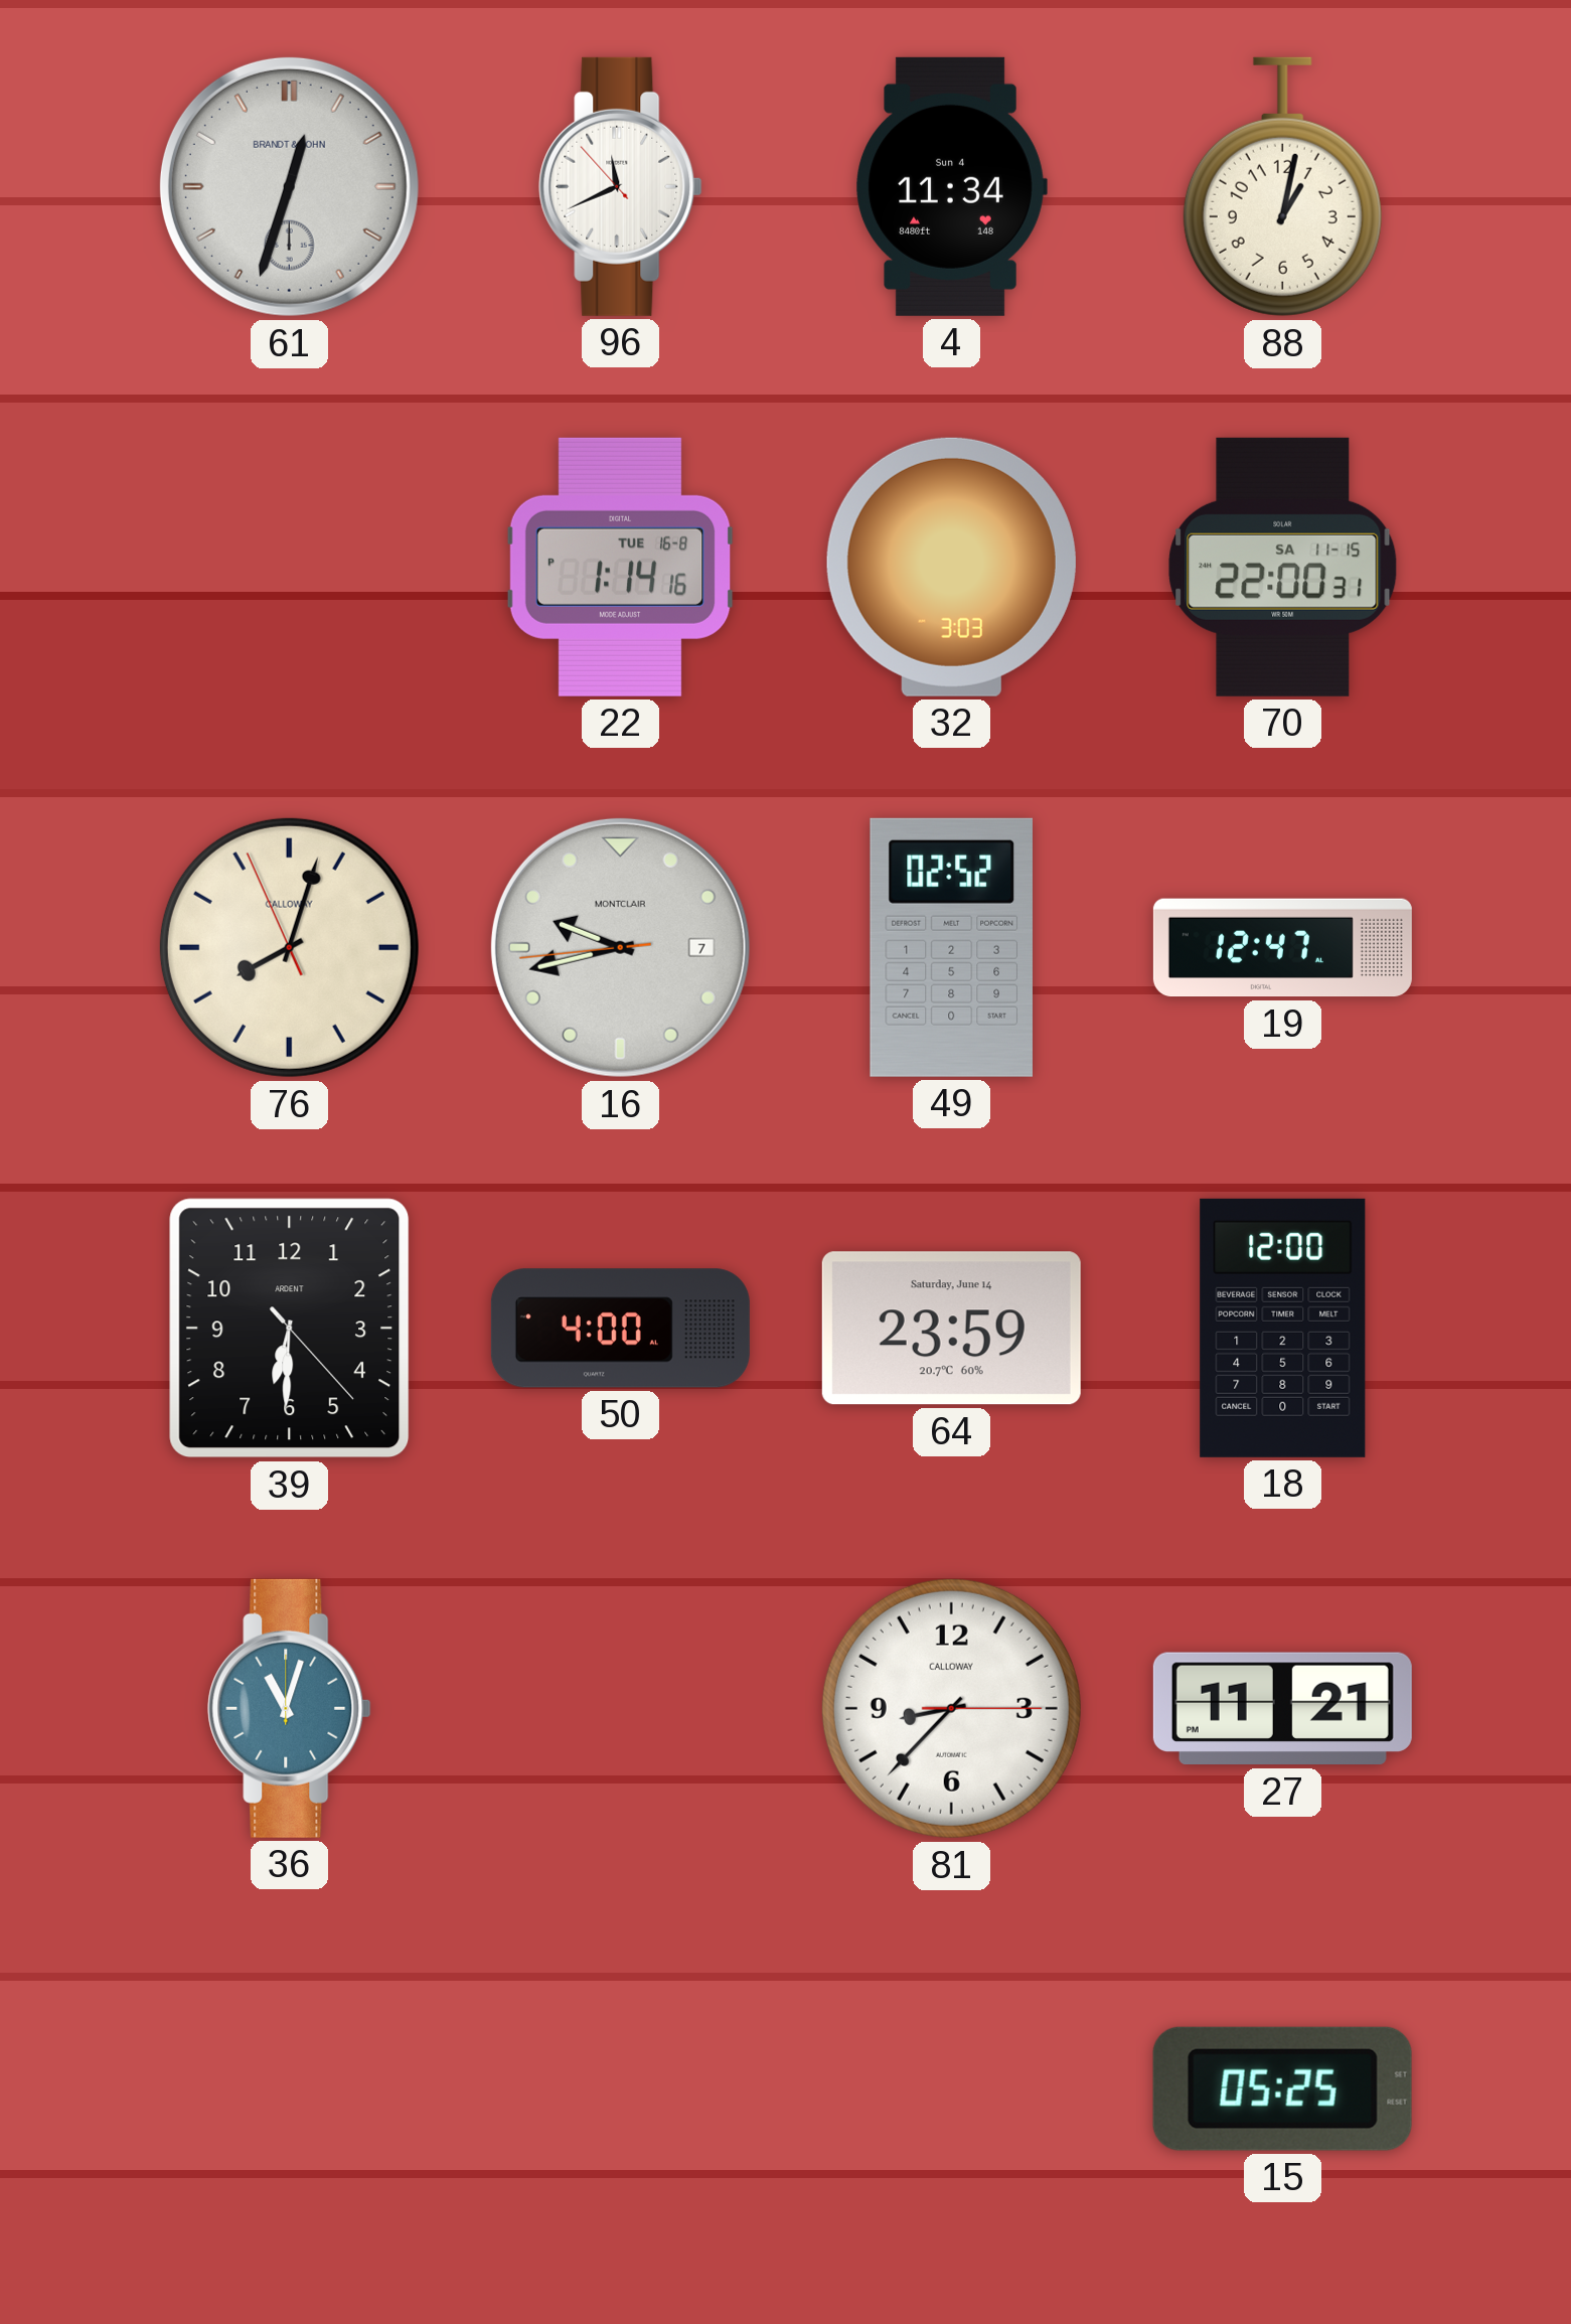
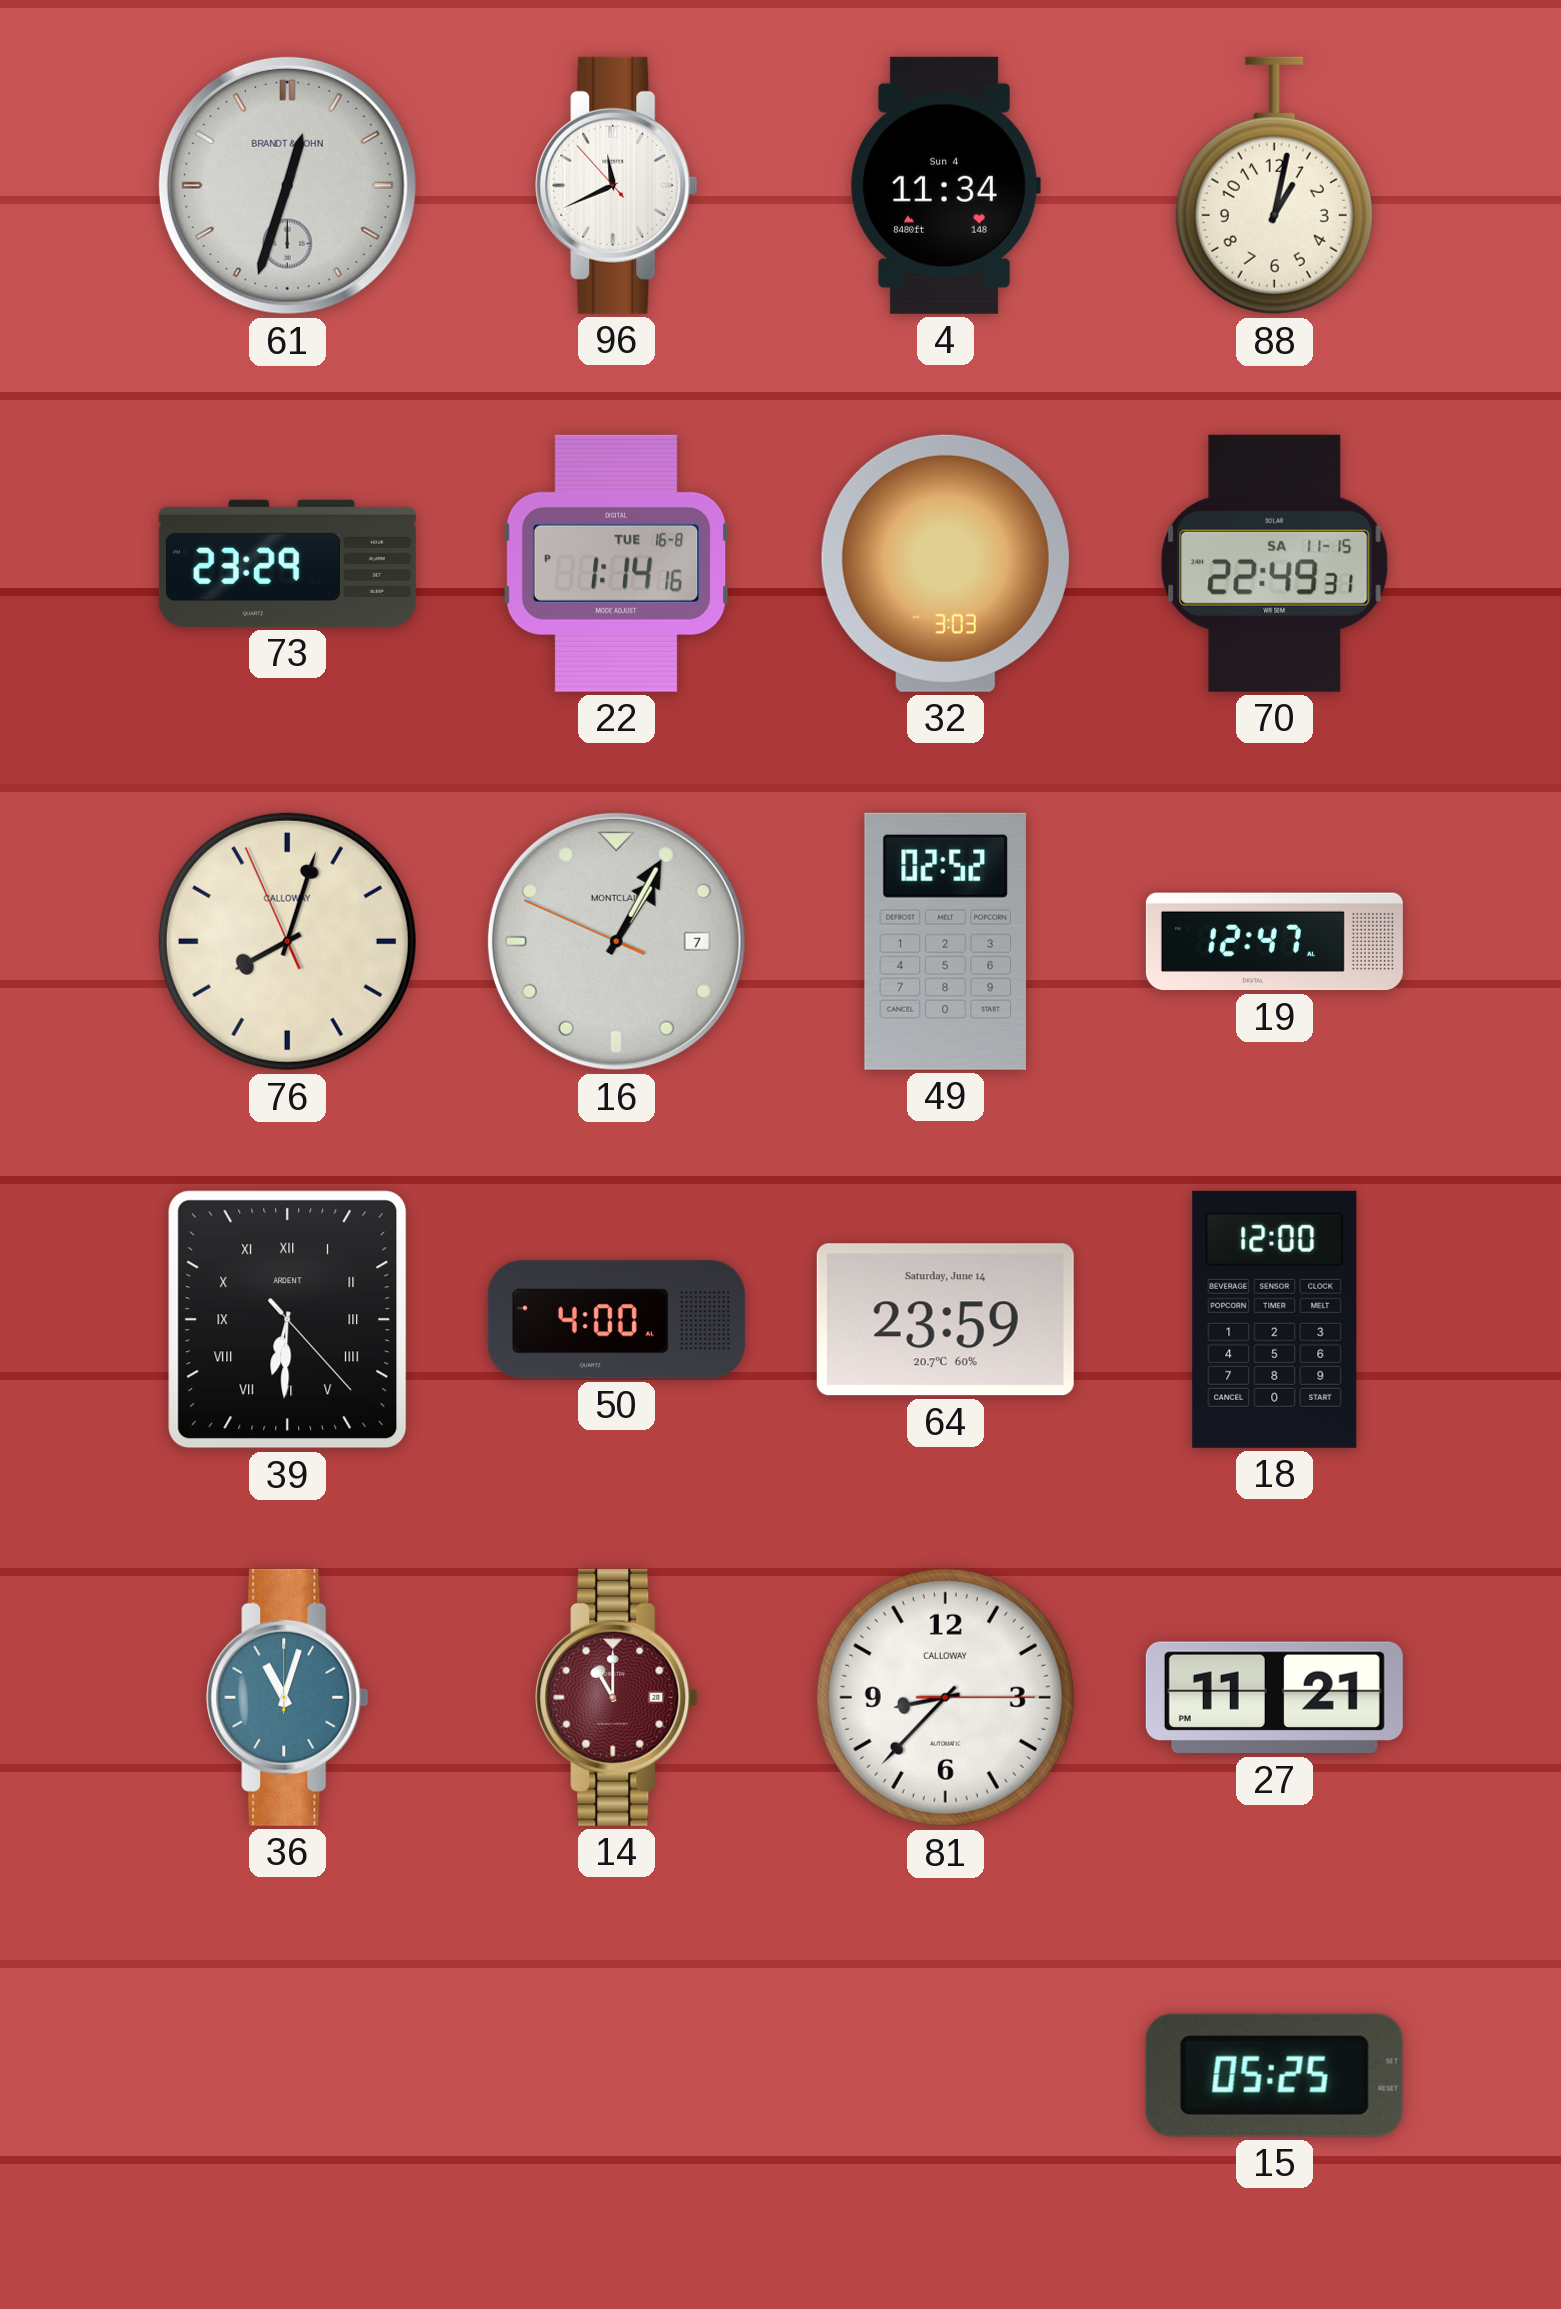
73: none -> 23:29
70: 22:00 -> 22:49
16: 9:42 -> 1:04
39 numerals: Arabic -> Roman
14: none -> 11:00
